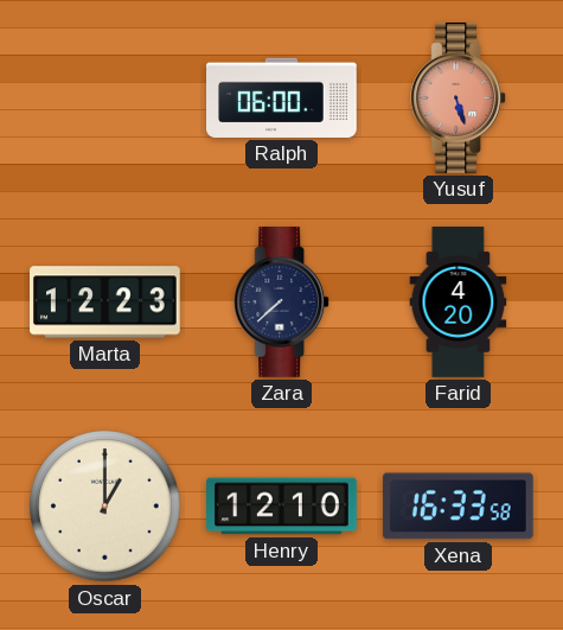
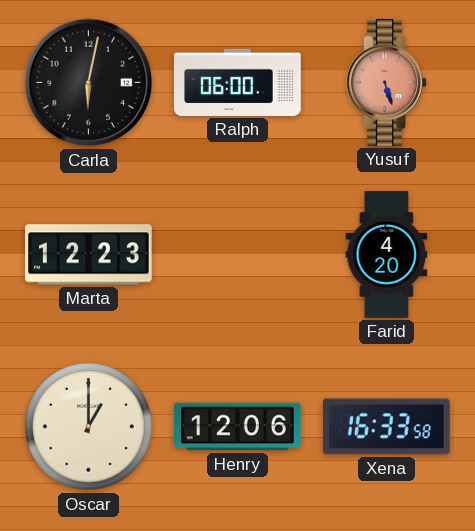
Carla: none -> 6:02
Zara: 7:38 -> none
Henry: 12:10 -> 12:06
